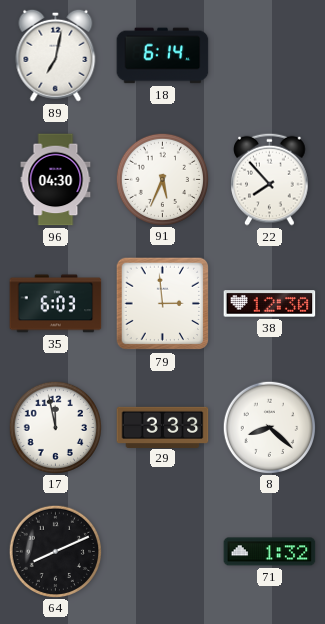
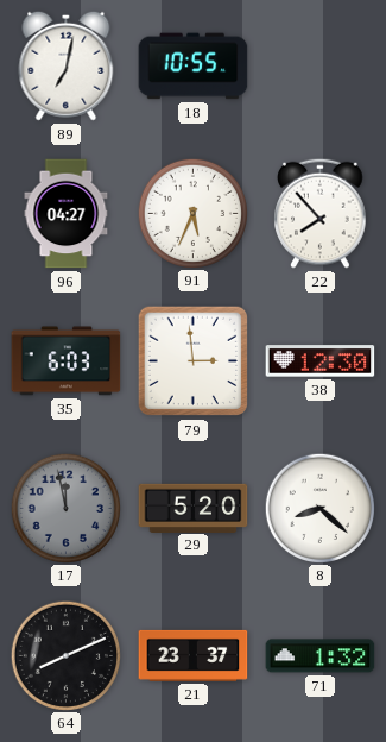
18: 6:14 -> 10:55
96: 04:30 -> 04:27
17 dial: white -> grey
29: 3:33 -> 5:20
21: none -> 23:37
